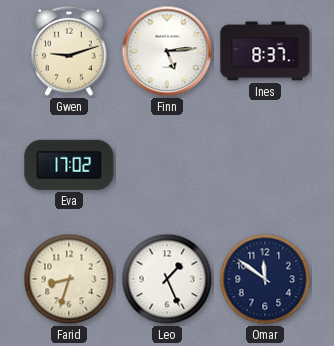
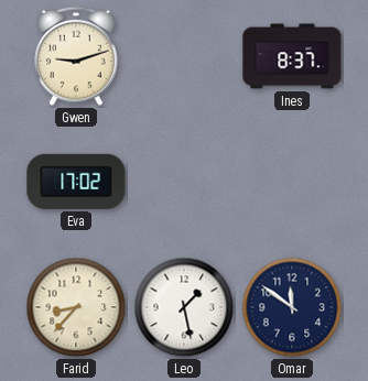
Finn: 5:14 -> none
Farid: 8:33 -> 8:37
Leo: 1:26 -> 1:28
